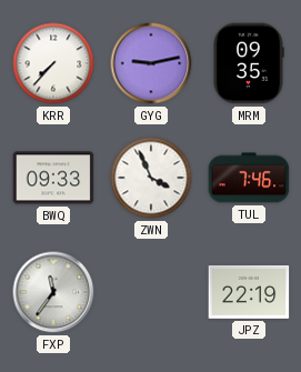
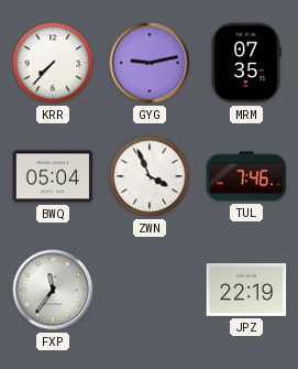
MRM: 09:35 -> 07:35
BWQ: 09:33 -> 05:04
